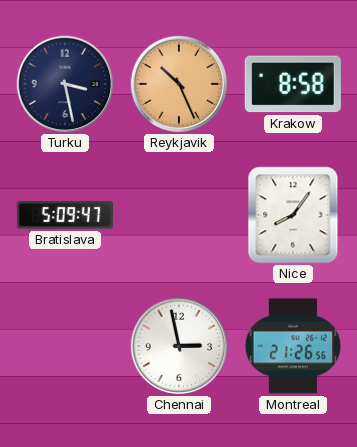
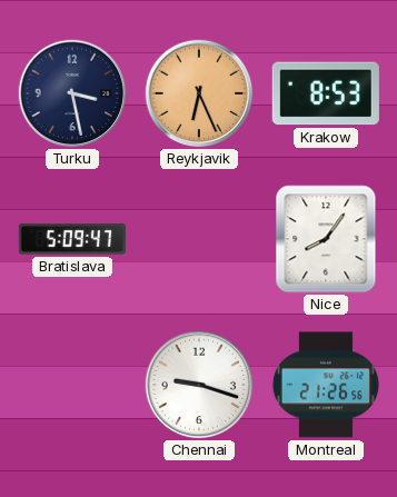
Reykjavik: 10:26 -> 6:26
Krakow: 8:58 -> 8:53
Chennai: 2:58 -> 9:18
